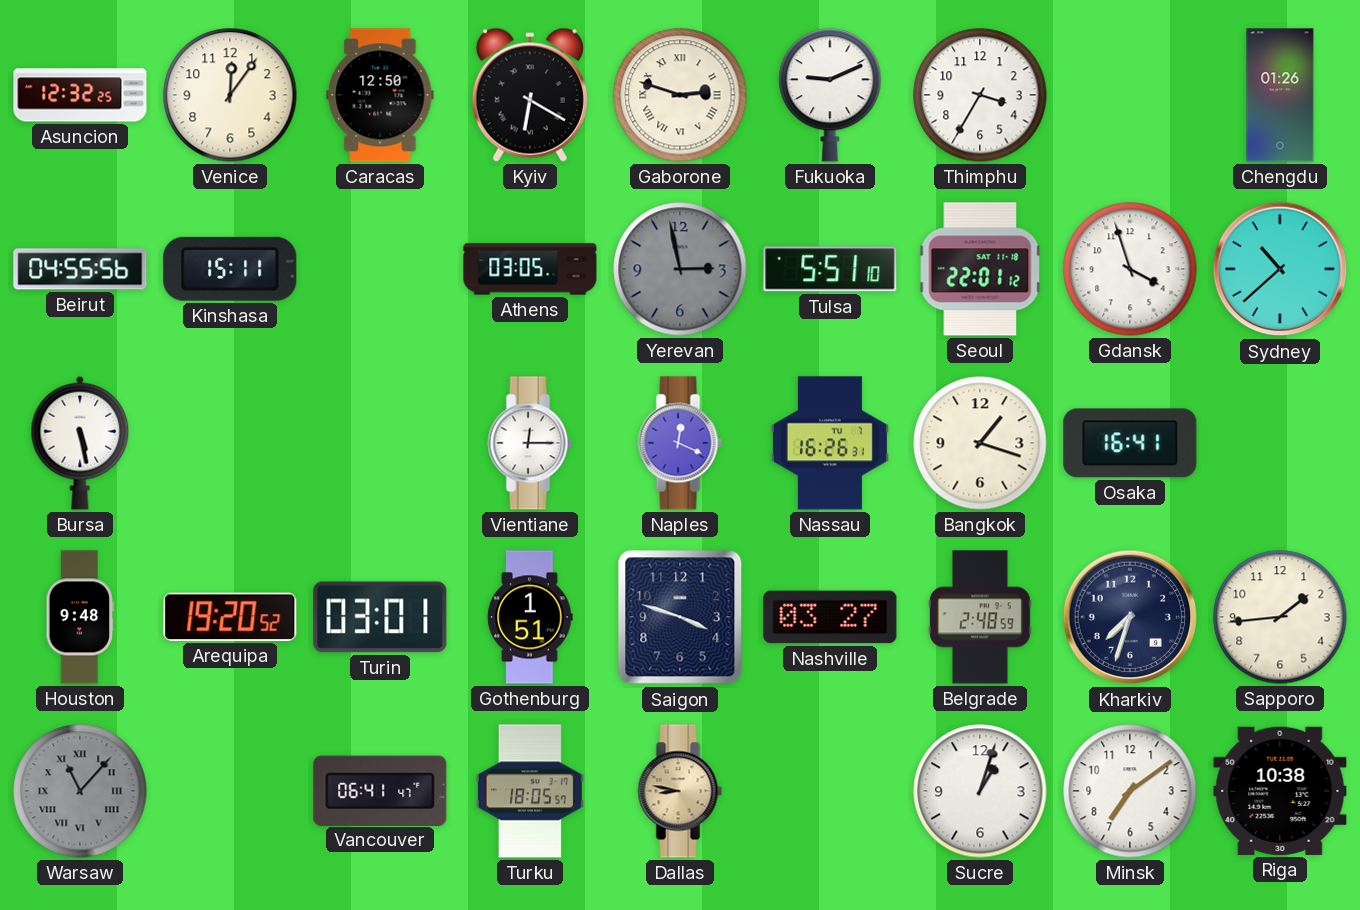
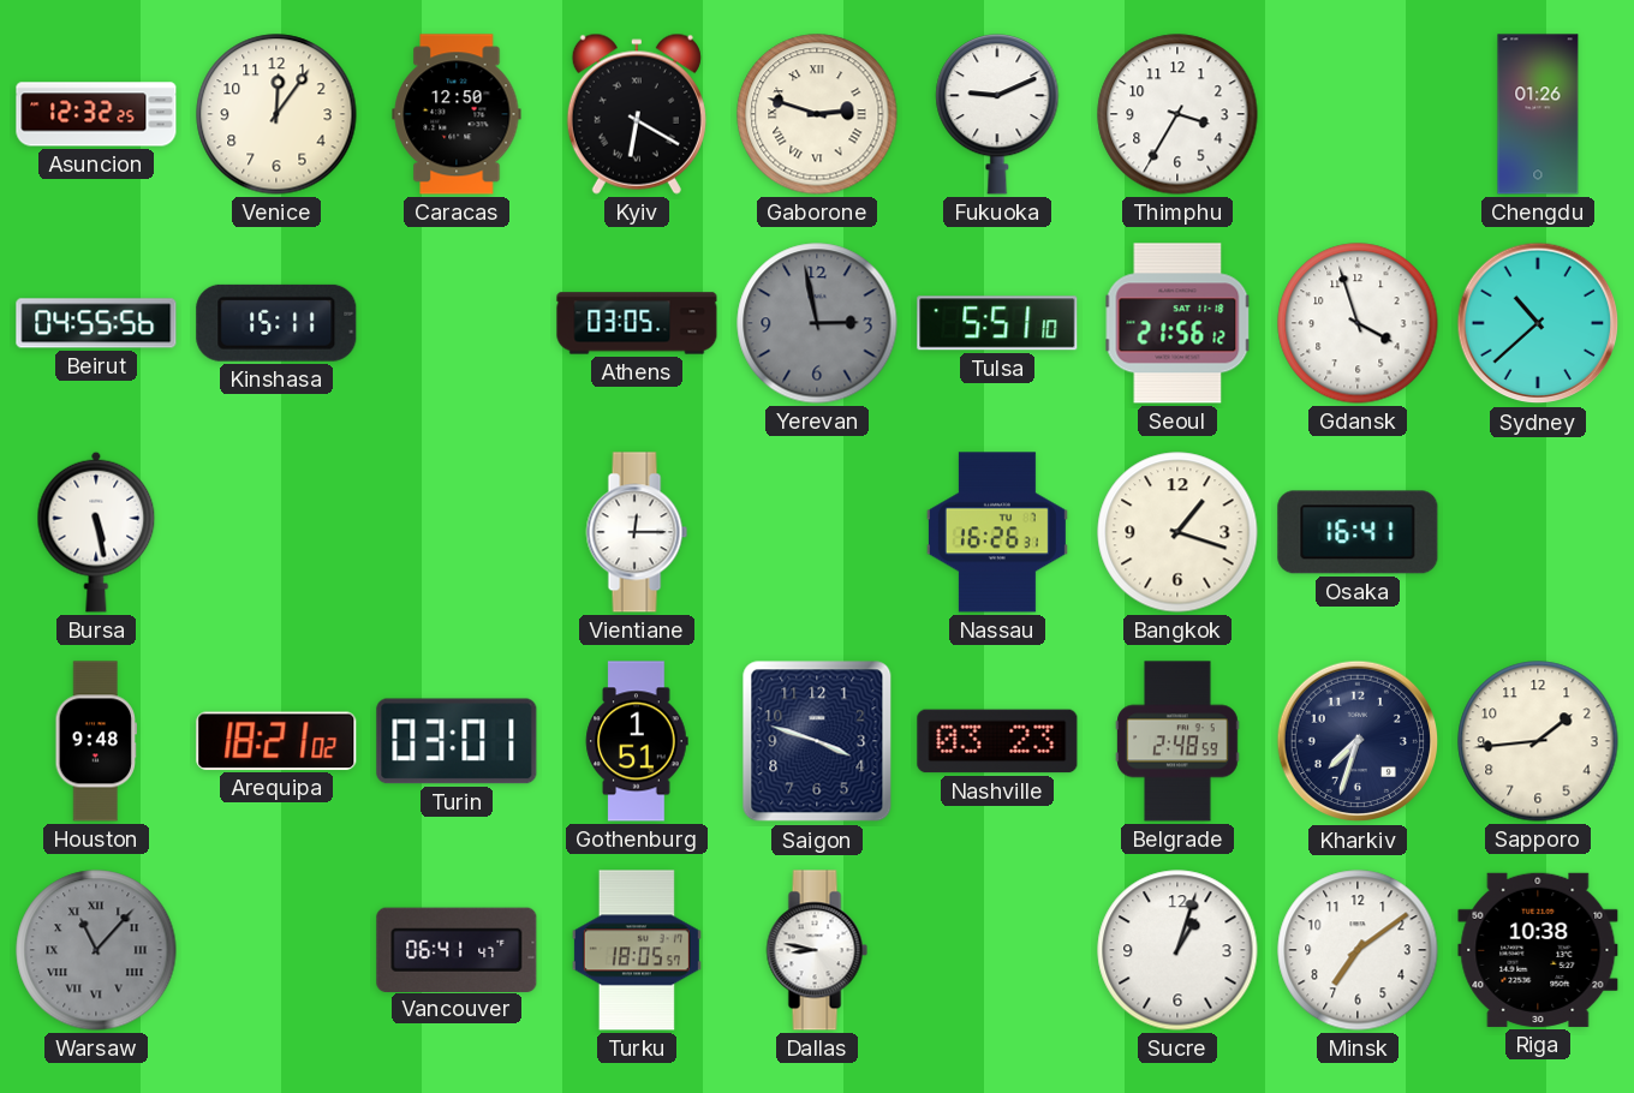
Seoul: 22:01 -> 21:56
Naples: 12:19 -> none
Arequipa: 19:20 -> 18:21
Nashville: 03:27 -> 03:23
Dallas dial: champagne -> white
